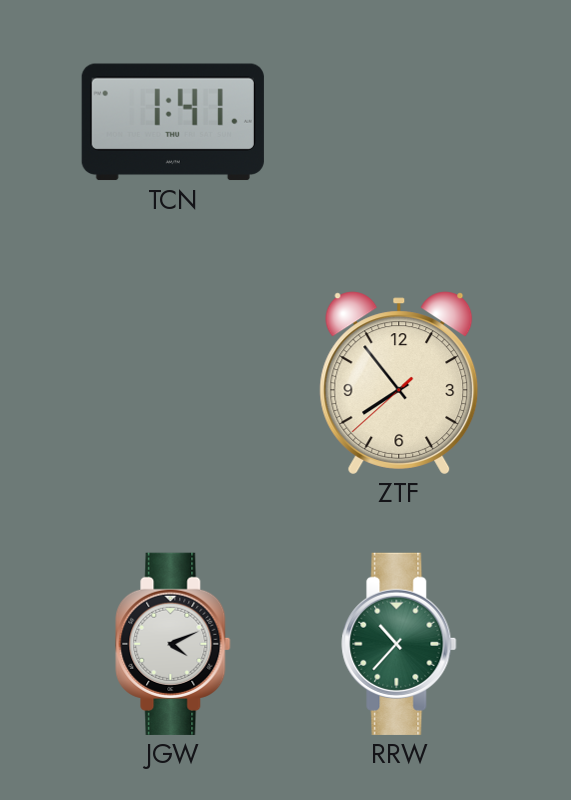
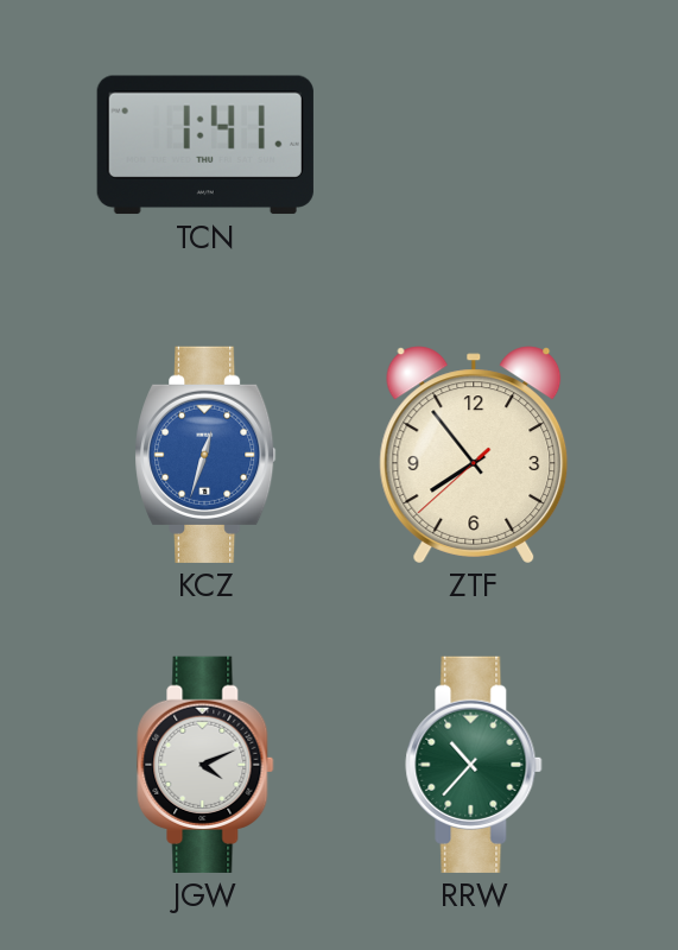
KCZ: none -> 12:33
